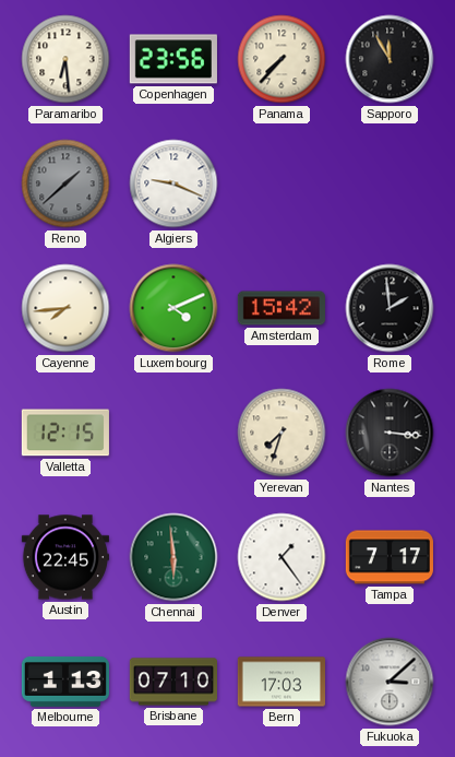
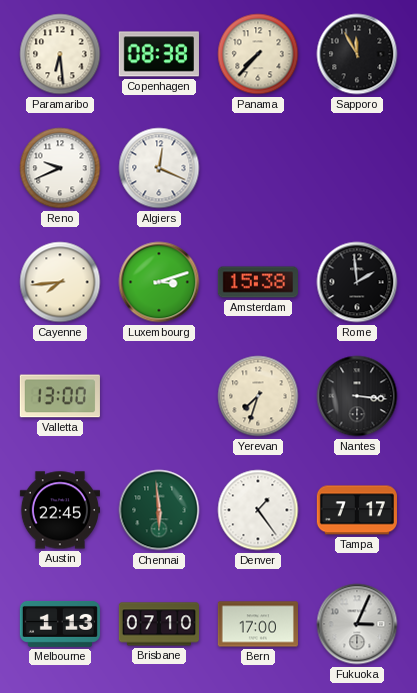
Copenhagen: 23:56 -> 08:38
Reno: 1:38 -> 9:41
Reno dial: grey -> white
Algiers: 9:19 -> 12:19
Luxembourg: 4:11 -> 3:12
Amsterdam: 15:42 -> 15:38
Valletta: 12:15 -> 13:00
Bern: 17:03 -> 17:00
Fukuoka: 3:08 -> 3:04
